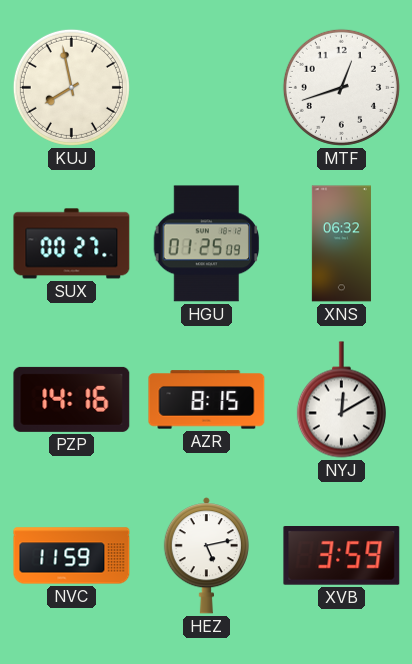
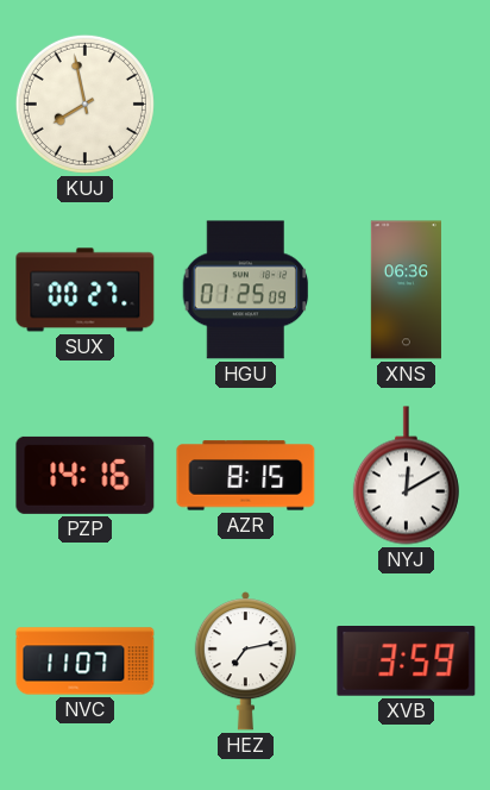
MTF: 12:42 -> none
XNS: 06:32 -> 06:36
NVC: 11:59 -> 11:07
HEZ: 5:13 -> 7:13
